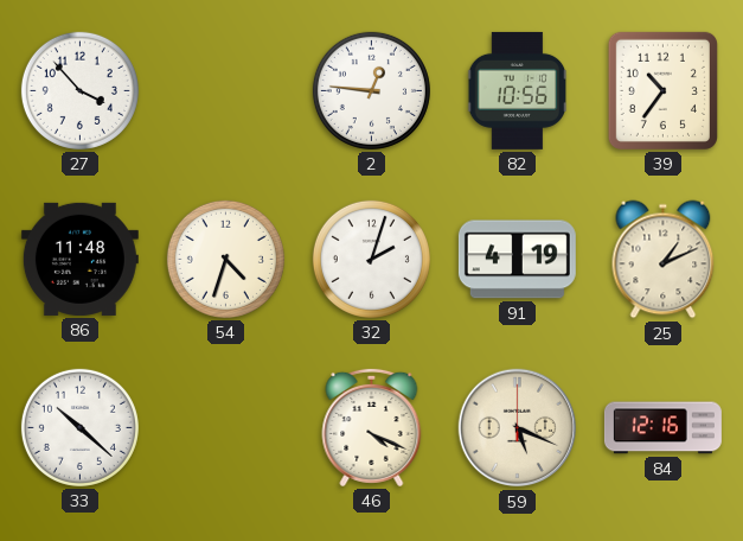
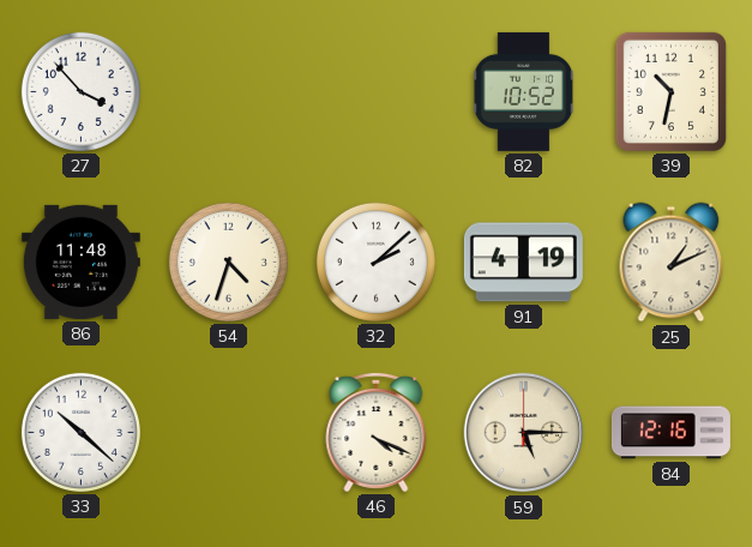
2: 12:46 -> none
82: 10:56 -> 10:52
39: 10:36 -> 10:32
32: 2:03 -> 2:08
59: 5:19 -> 5:15
